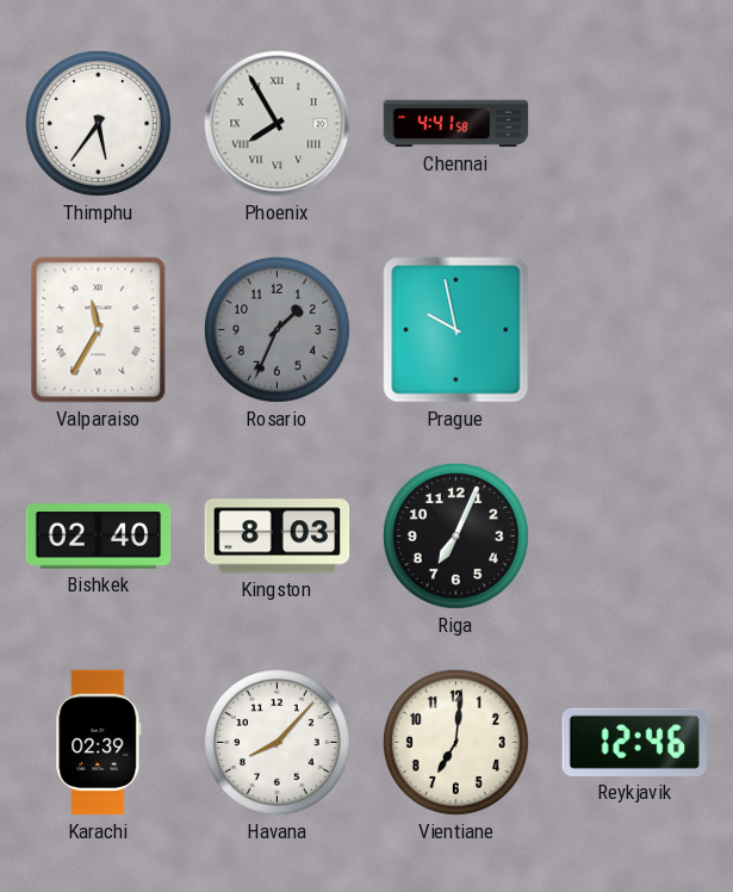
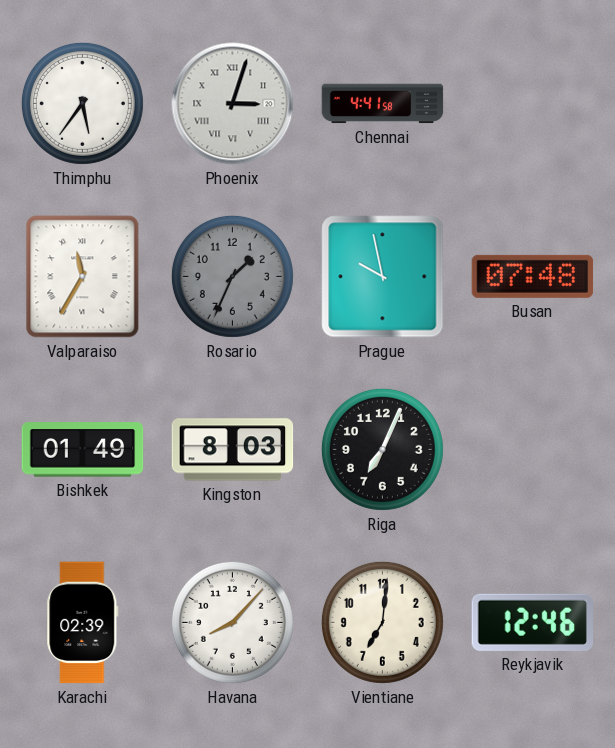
Phoenix: 7:55 -> 3:03
Busan: none -> 07:48
Bishkek: 02:40 -> 01:49
